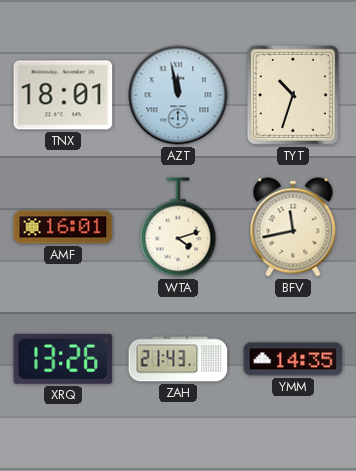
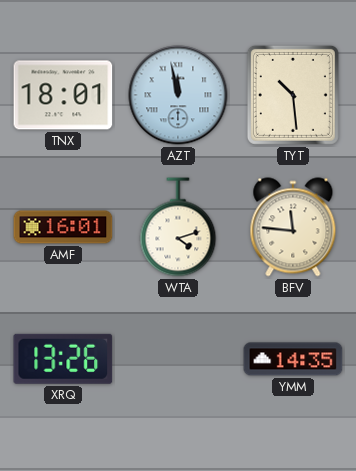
TYT: 10:33 -> 10:29
BFV: 11:43 -> 11:46
ZAH: 21:43 -> none
